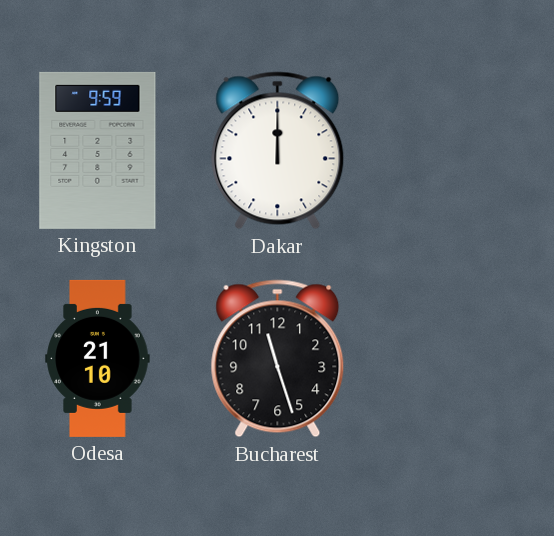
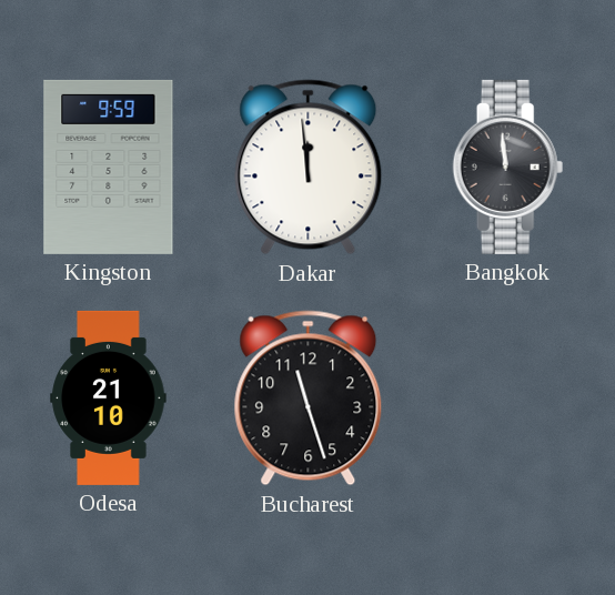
Dakar: 12:00 -> 11:59
Bangkok: none -> 11:59
